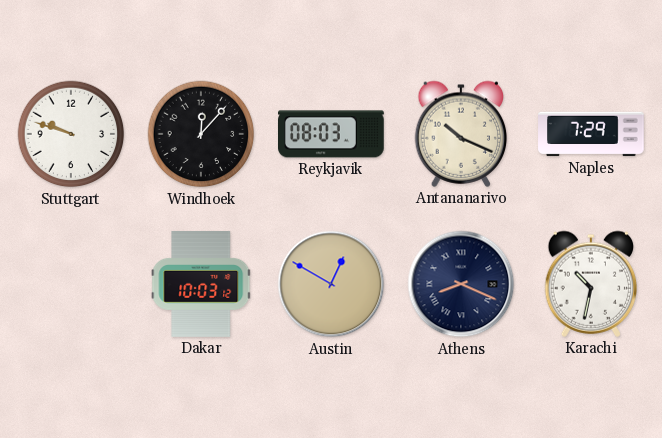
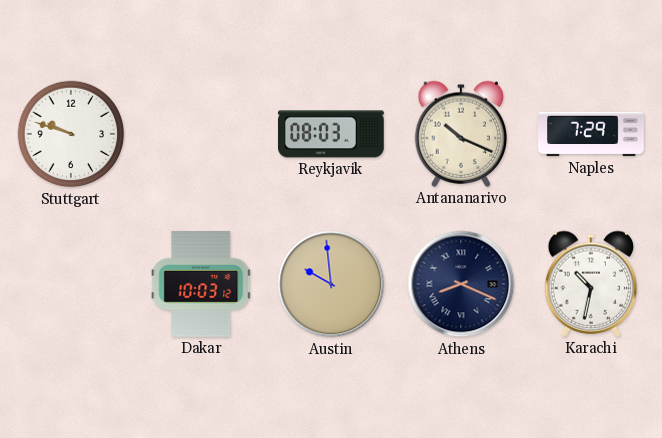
Windhoek: 12:07 -> none
Austin: 12:50 -> 9:59
